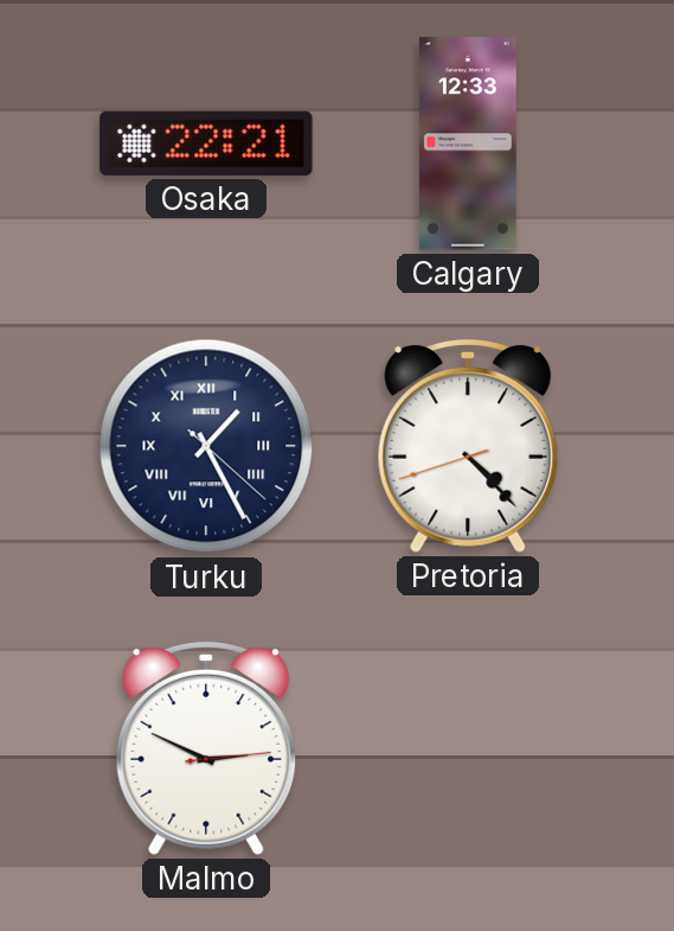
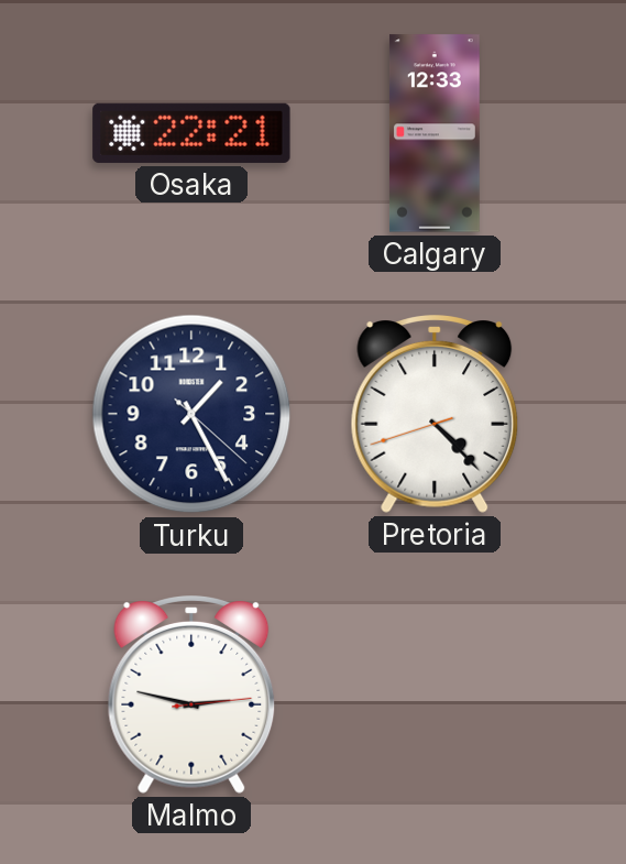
Turku numerals: Roman -> Arabic
Malmo: 2:49 -> 2:47
